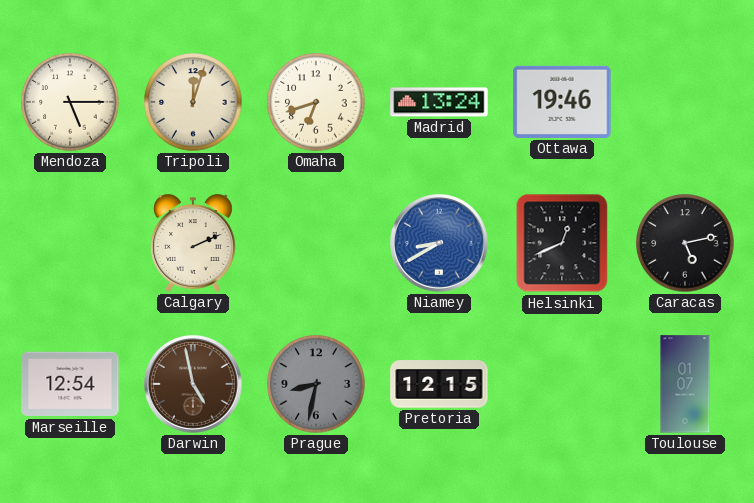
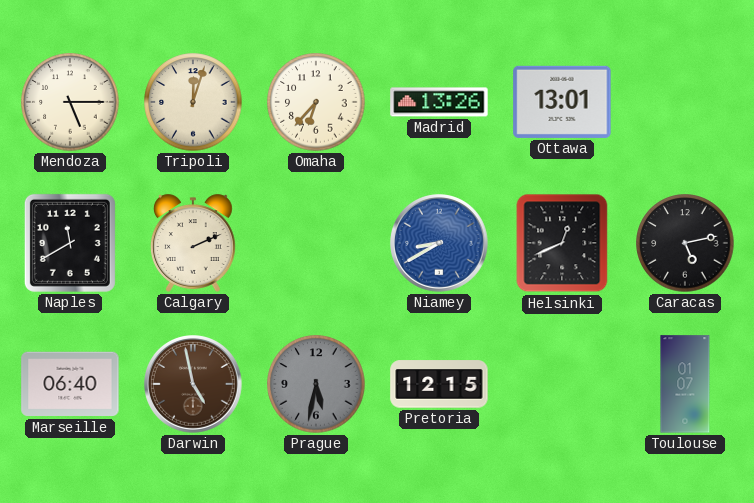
Omaha: 6:42 -> 6:37
Madrid: 13:24 -> 13:26
Ottawa: 19:46 -> 13:01
Naples: none -> 11:40
Marseille: 12:54 -> 06:40
Prague: 8:32 -> 5:32
